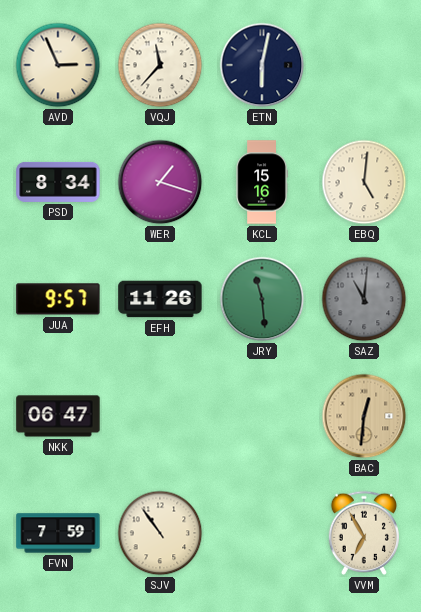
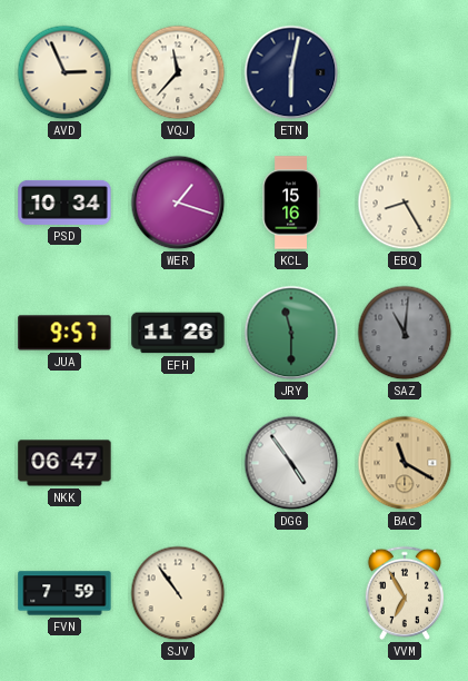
PSD: 8:34 -> 10:34
EBQ: 5:01 -> 8:25
JRY: 11:29 -> 11:30
DGG: none -> 4:54
BAC: 12:31 -> 11:20
